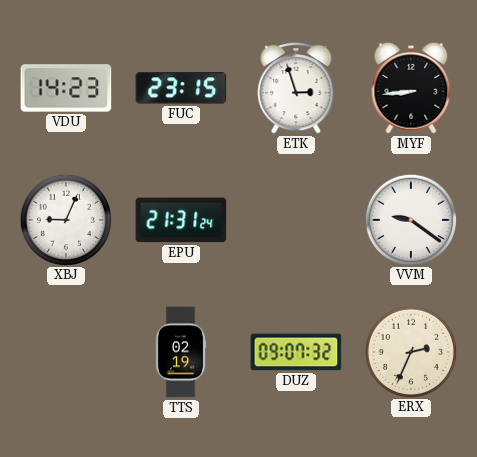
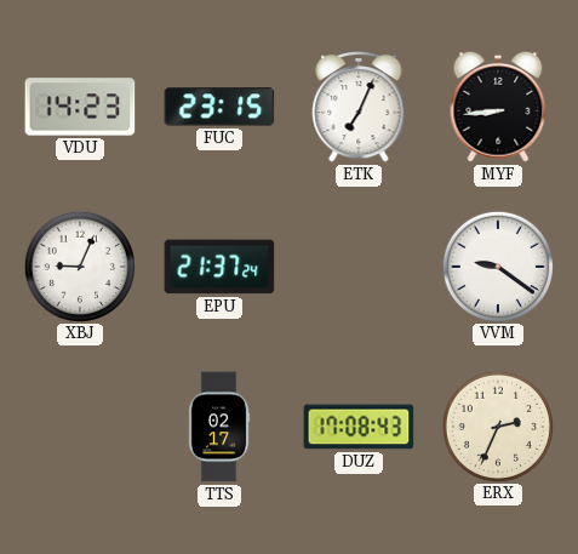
ETK: 2:57 -> 7:04
EPU: 21:31 -> 21:37
TTS: 02:19 -> 02:17
DUZ: 09:07 -> 17:08
